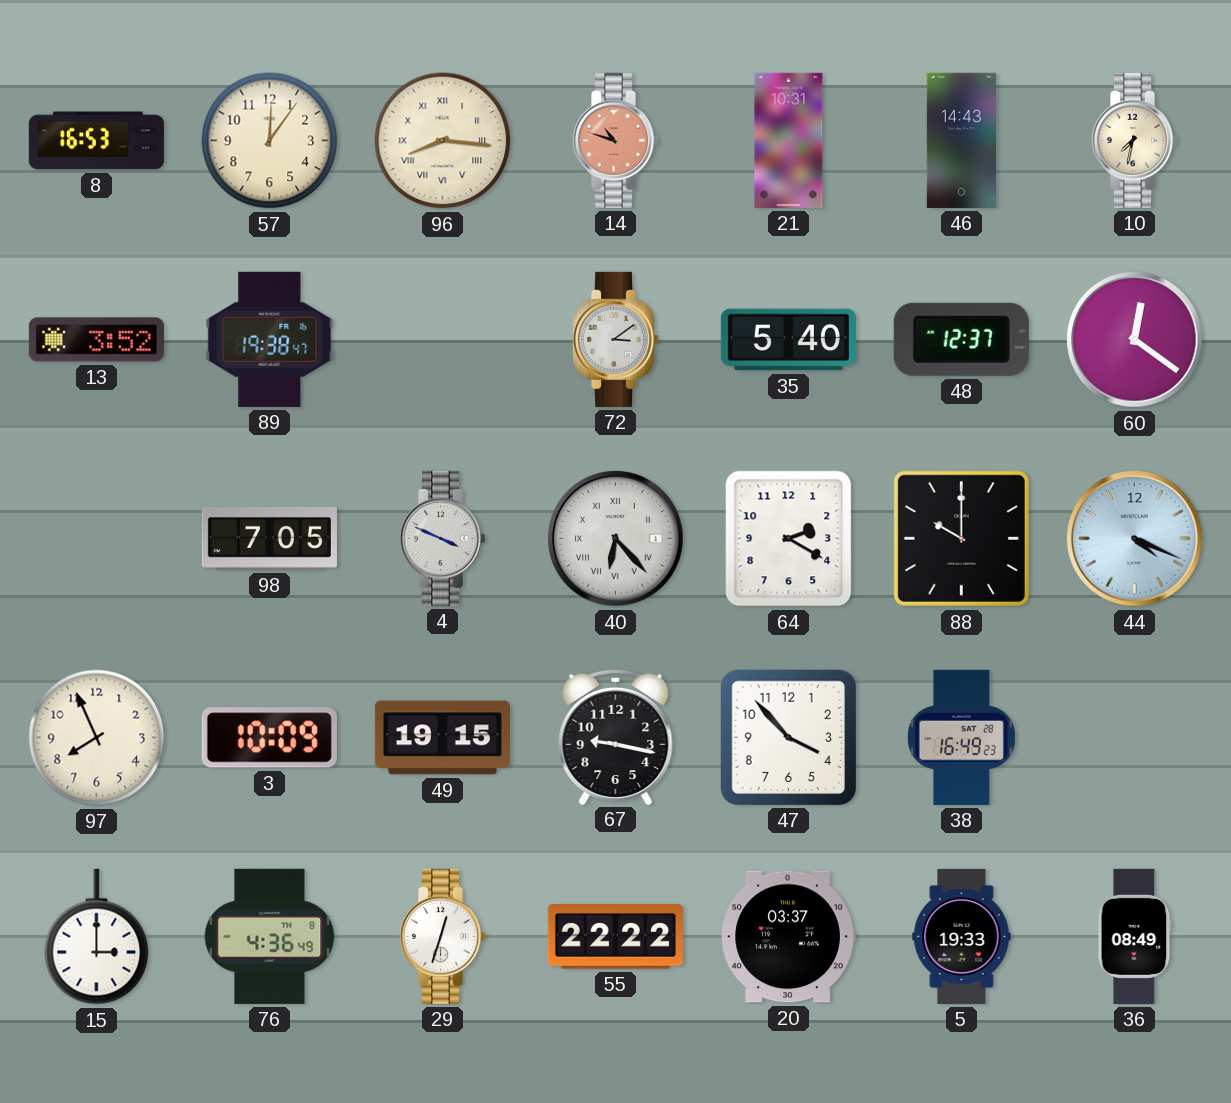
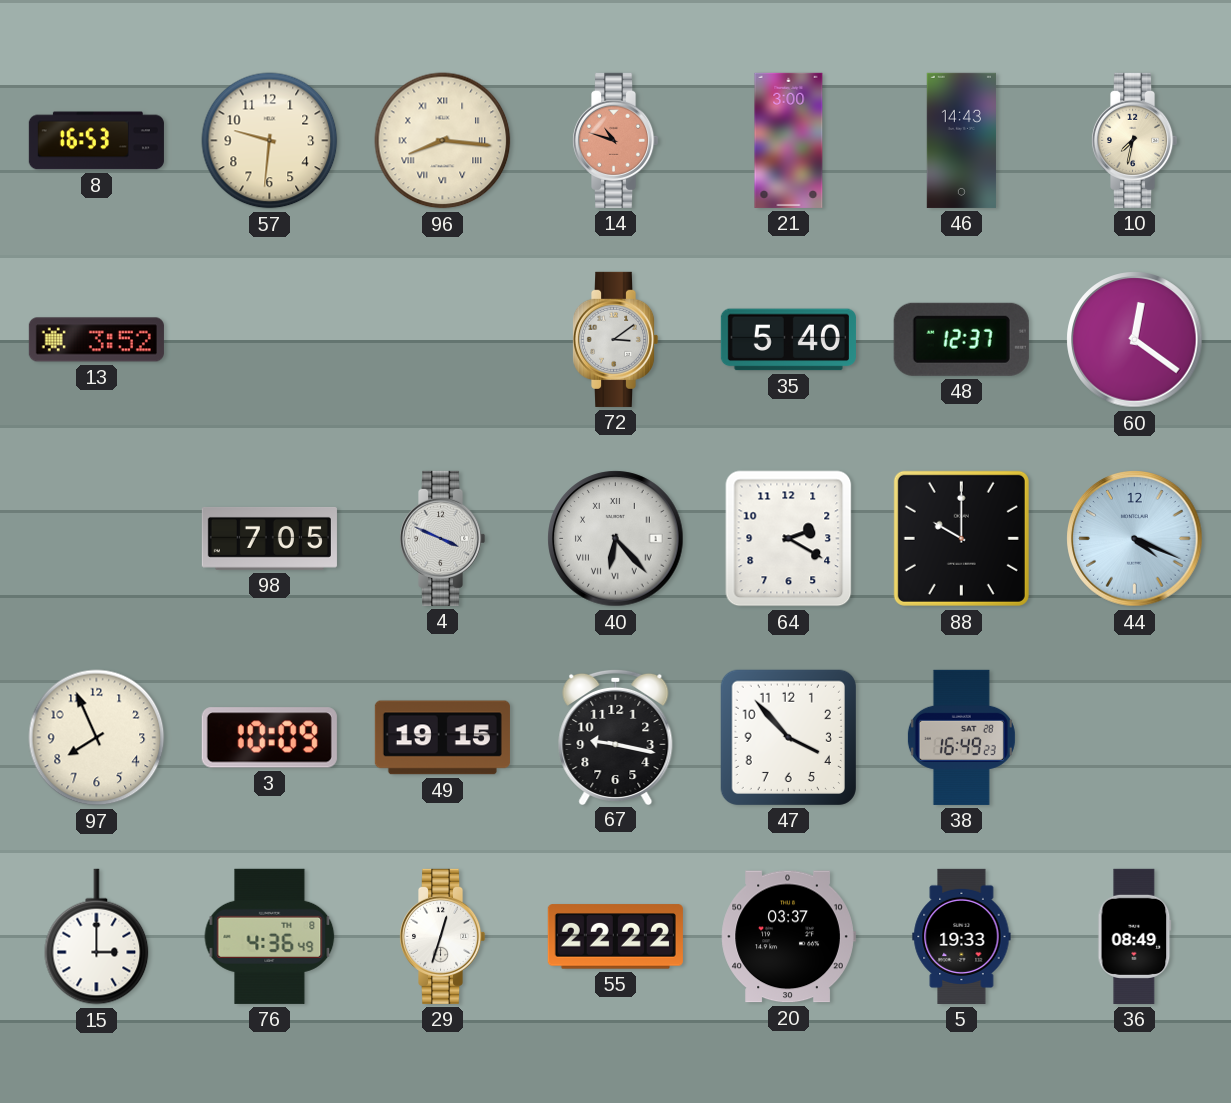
57: 12:06 -> 9:31
21: 10:31 -> 3:00
89: 19:38 -> none
